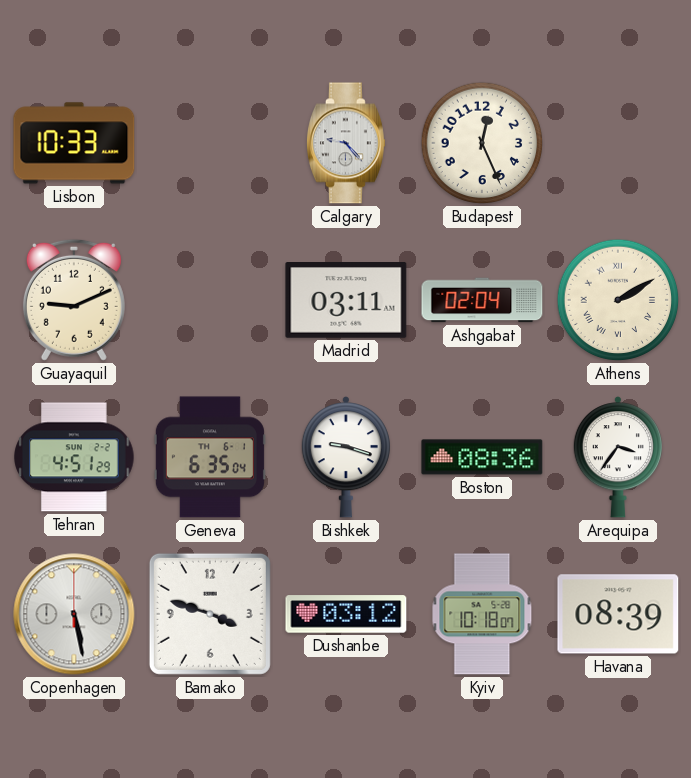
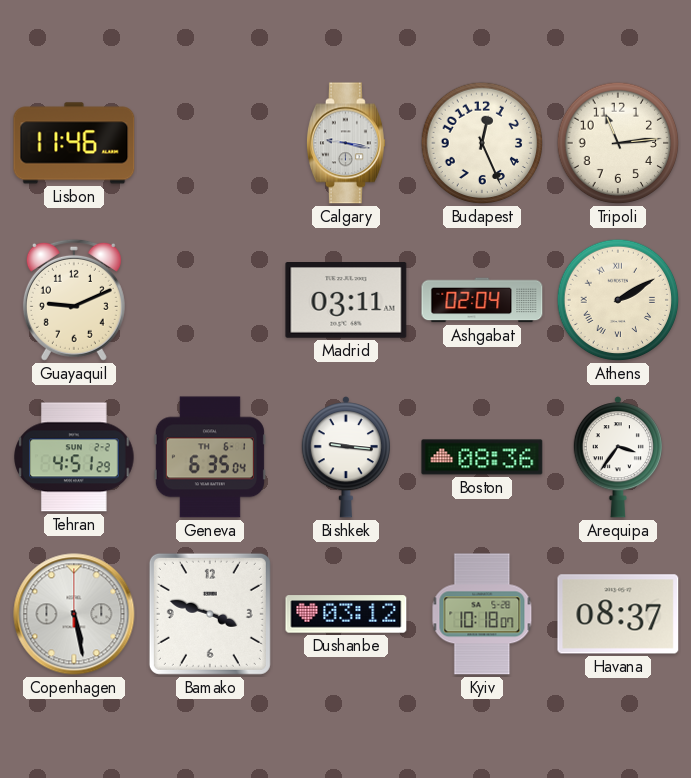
Lisbon: 10:33 -> 11:46
Calgary: 9:23 -> 9:17
Tripoli: none -> 11:14
Bishkek: 9:18 -> 9:16
Havana: 08:39 -> 08:37
